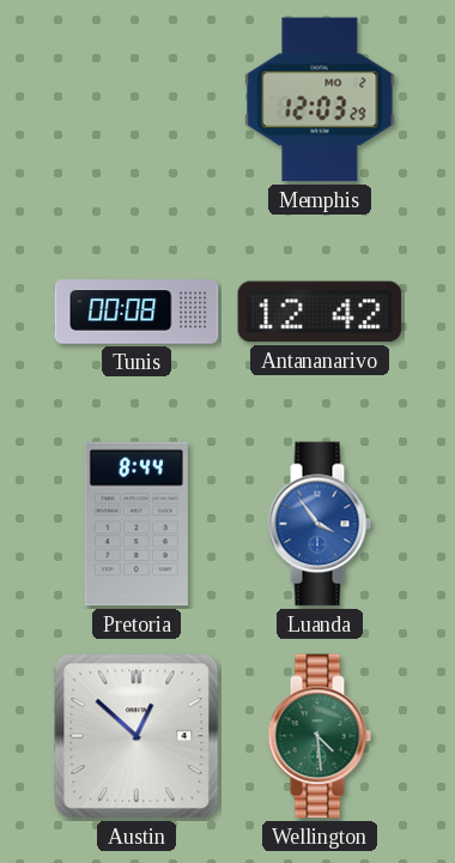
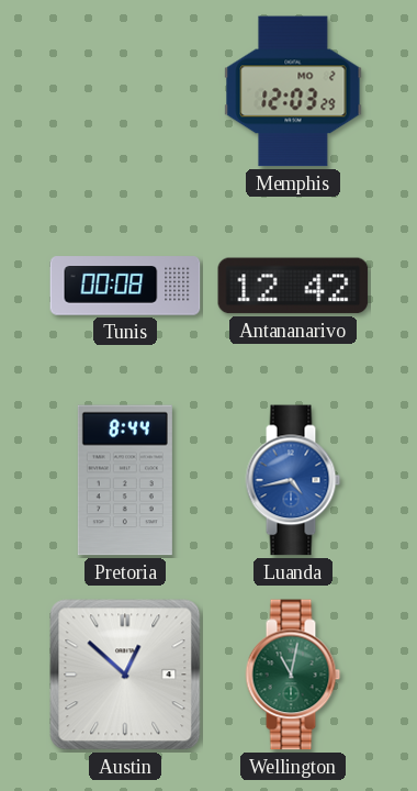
Luanda: 3:54 -> 4:43
Wellington: 4:29 -> 11:02
